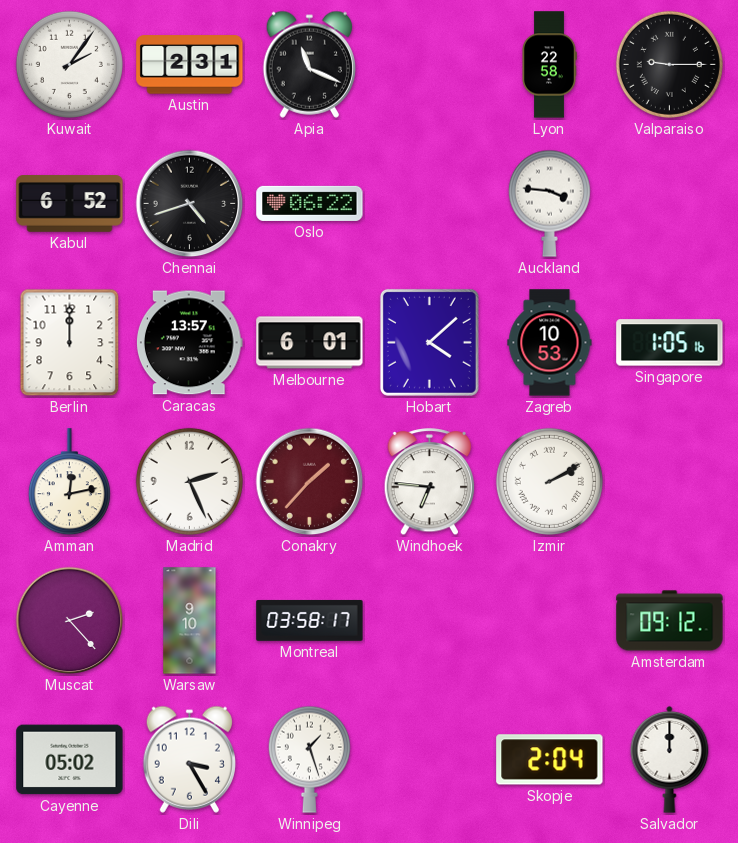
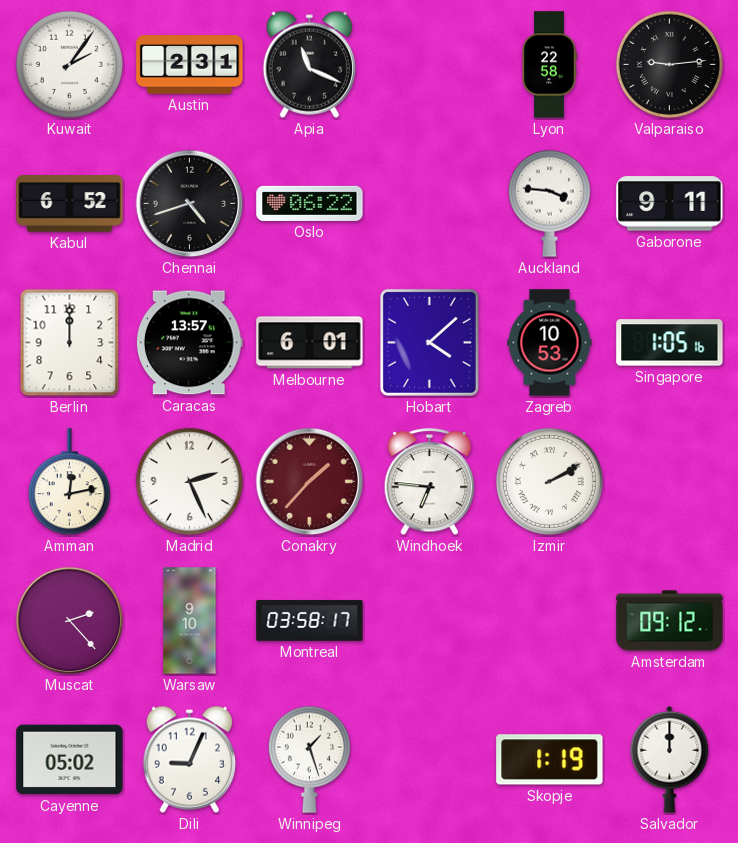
Valparaiso: 9:15 -> 9:14
Gaborone: none -> 9:11
Dili: 3:25 -> 9:04
Skopje: 2:04 -> 1:19
